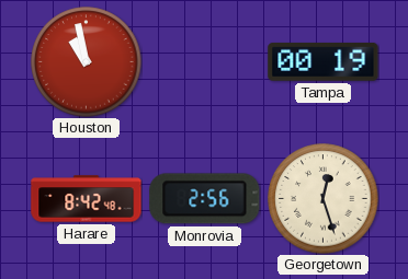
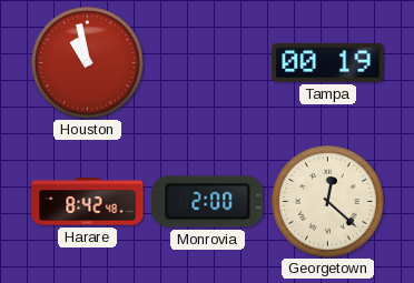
Monrovia: 2:56 -> 2:00
Georgetown: 12:27 -> 12:22
